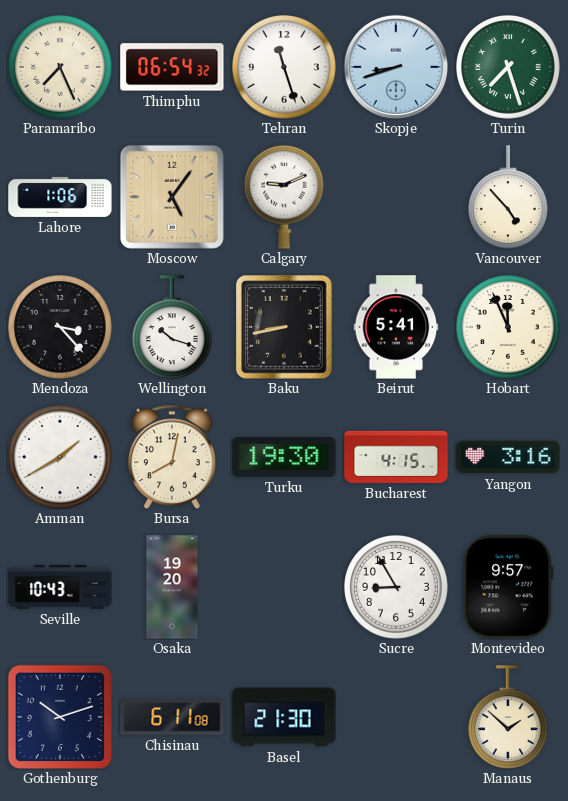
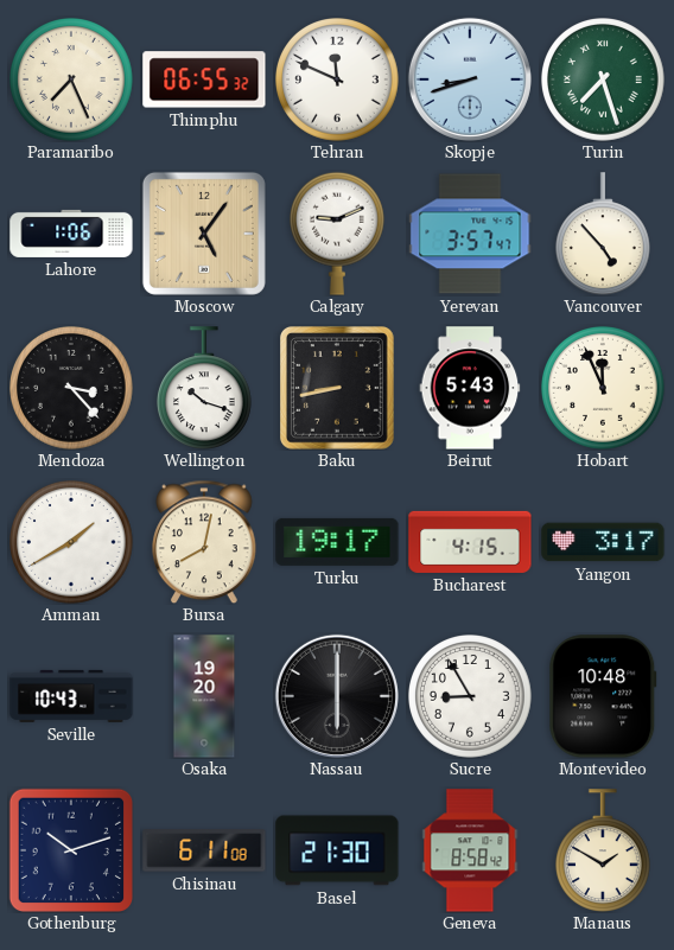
Thimphu: 06:54 -> 06:55
Tehran: 11:27 -> 11:49
Yerevan: none -> 3:57
Beirut: 5:41 -> 5:43
Turku: 19:30 -> 19:17
Yangon: 3:16 -> 3:17
Nassau: none -> 6:00
Montevideo: 9:57 -> 10:48
Geneva: none -> 8:58
Manaus: 1:52 -> 1:50
